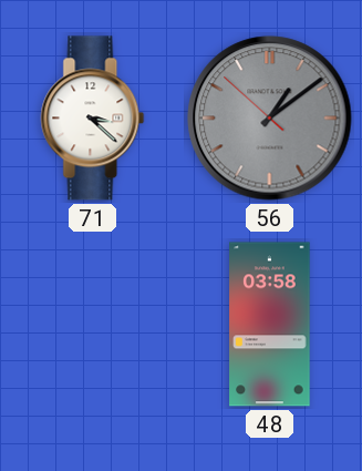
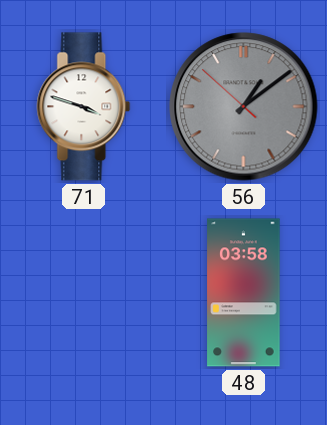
71: 3:22 -> 3:48
